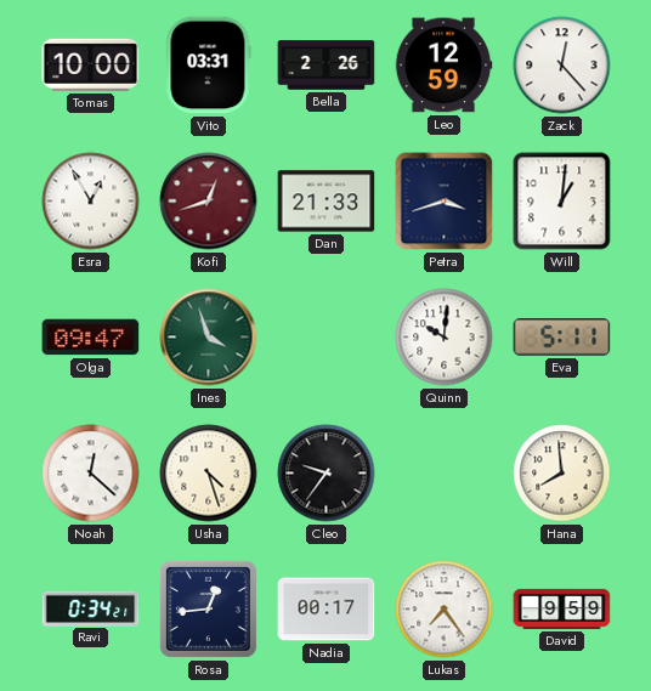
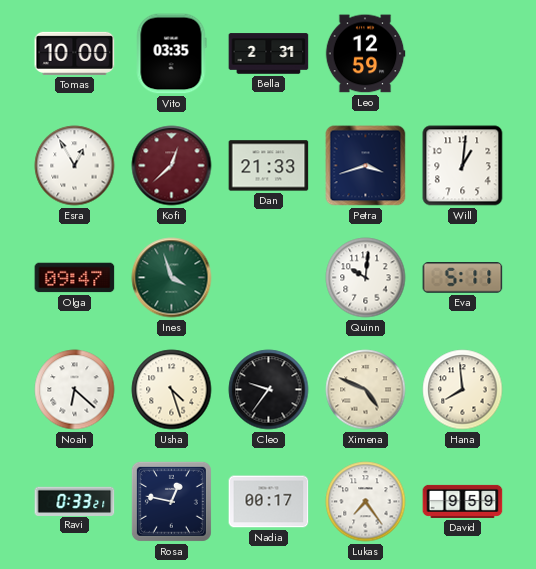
Vito: 03:31 -> 03:35
Bella: 2:26 -> 2:31
Zack: 12:23 -> none
Kofi: 12:42 -> 12:38
Noah: 12:22 -> 6:22
Ximena: none -> 4:49
Ravi: 0:34 -> 0:33
Rosa: 12:44 -> 12:47
